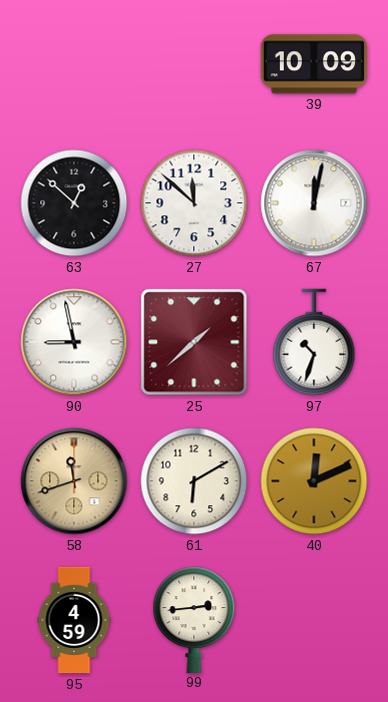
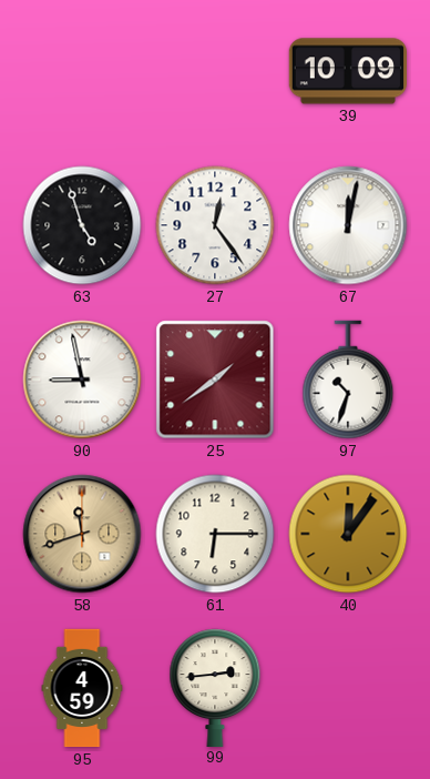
63: 12:52 -> 4:57
27: 11:52 -> 12:24
25: 1:38 -> 1:39
61: 6:10 -> 6:15
40: 12:11 -> 12:06
